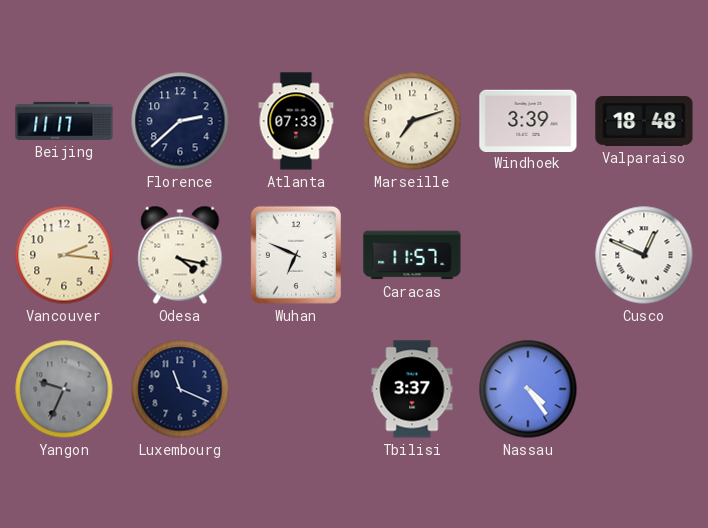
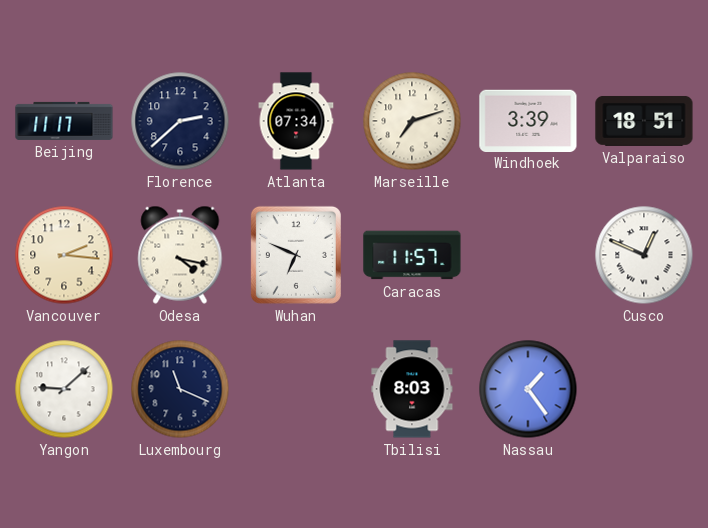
Atlanta: 07:33 -> 07:34
Valparaiso: 18:48 -> 18:51
Yangon: 9:34 -> 9:08
Yangon dial: grey -> white
Tbilisi: 3:37 -> 8:03
Nassau: 4:24 -> 1:24
